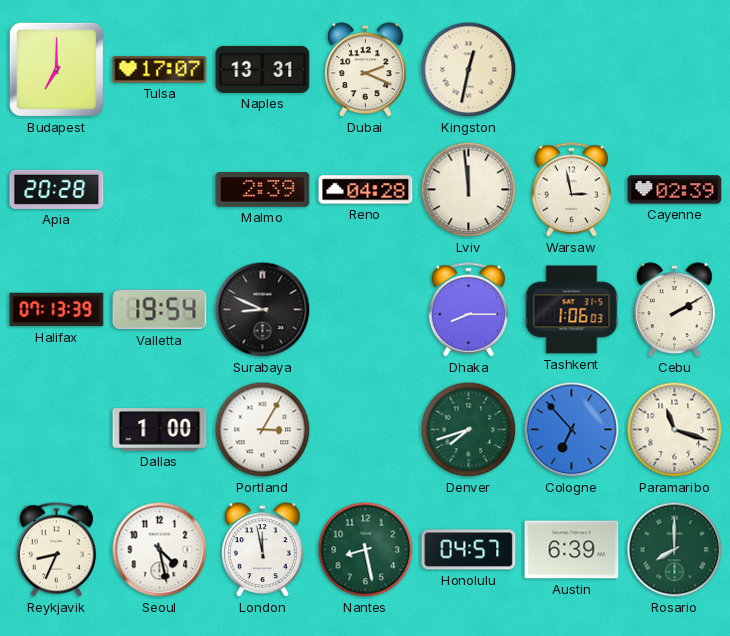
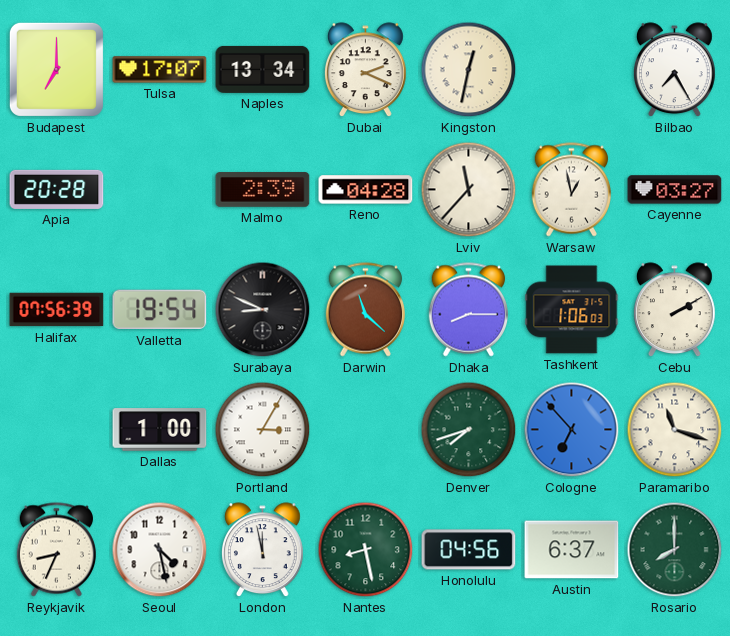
Naples: 13:31 -> 13:34
Bilbao: none -> 7:25
Lviv: 11:59 -> 11:37
Warsaw: 2:58 -> 12:58
Cayenne: 02:39 -> 03:27
Halifax: 07:13 -> 07:56
Darwin: none -> 11:22
Honolulu: 04:57 -> 04:56
Austin: 6:39 -> 6:37
